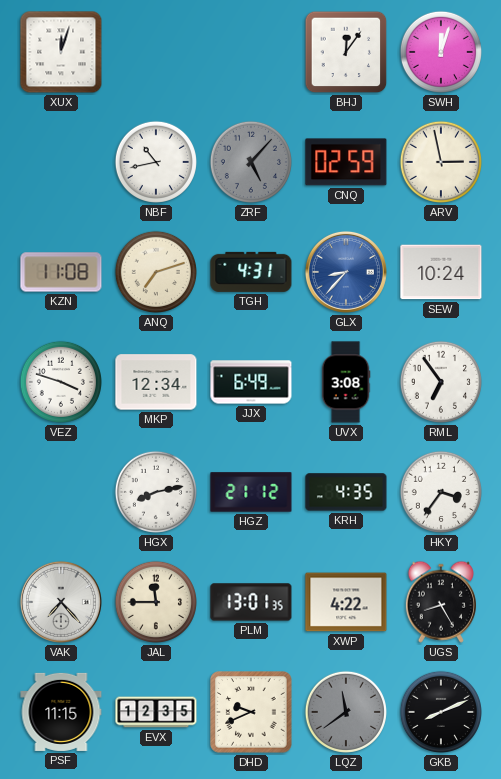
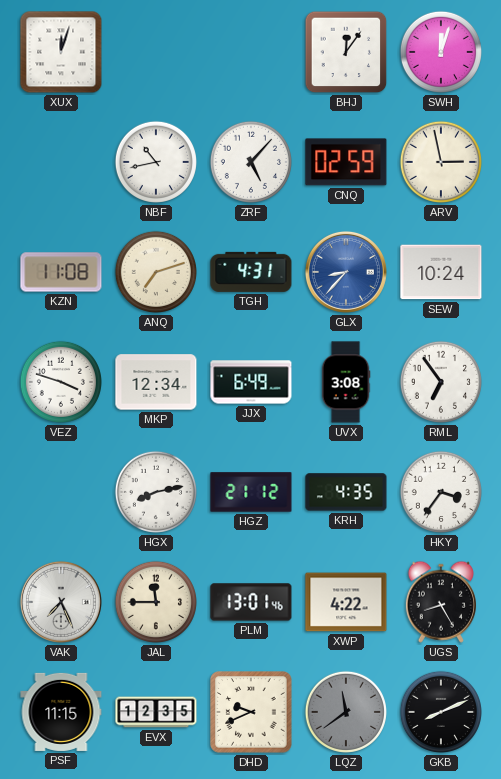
ZRF dial: grey -> white
VAK: 7:23 -> 7:26
PLM: 13:01:35 -> 13:01:46
